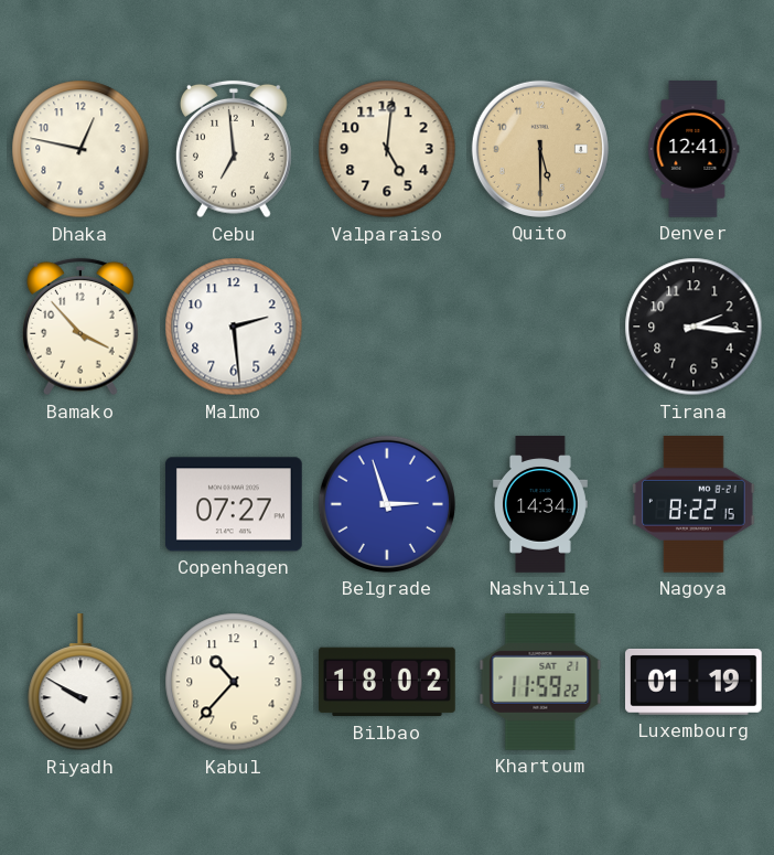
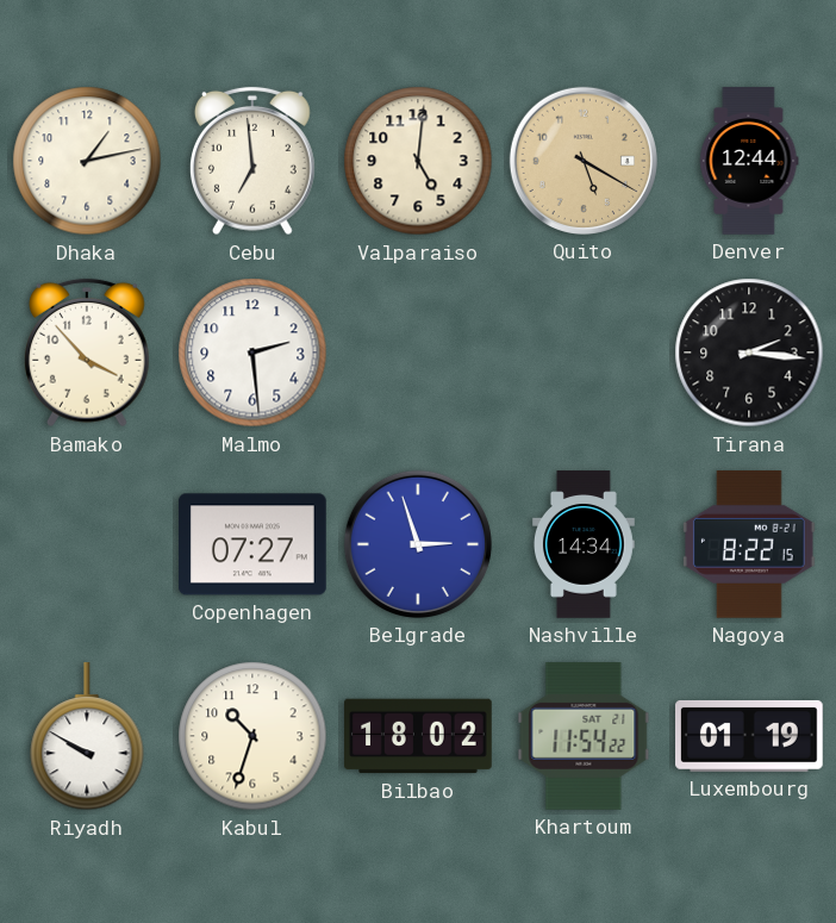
Dhaka: 12:47 -> 1:13
Quito: 5:30 -> 5:20
Denver: 12:41 -> 12:44
Kabul: 10:37 -> 10:33
Khartoum: 11:59 -> 11:54
